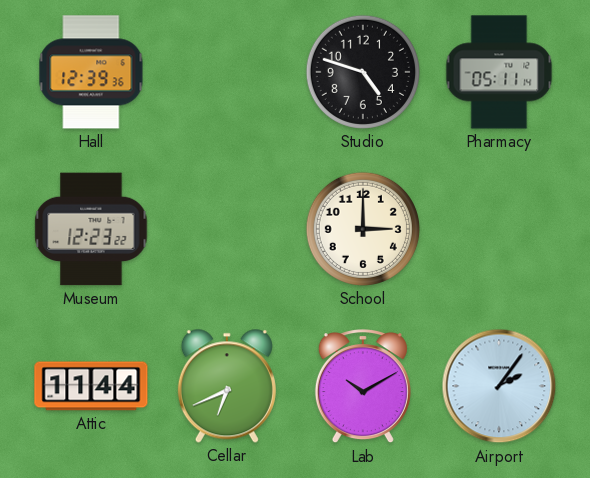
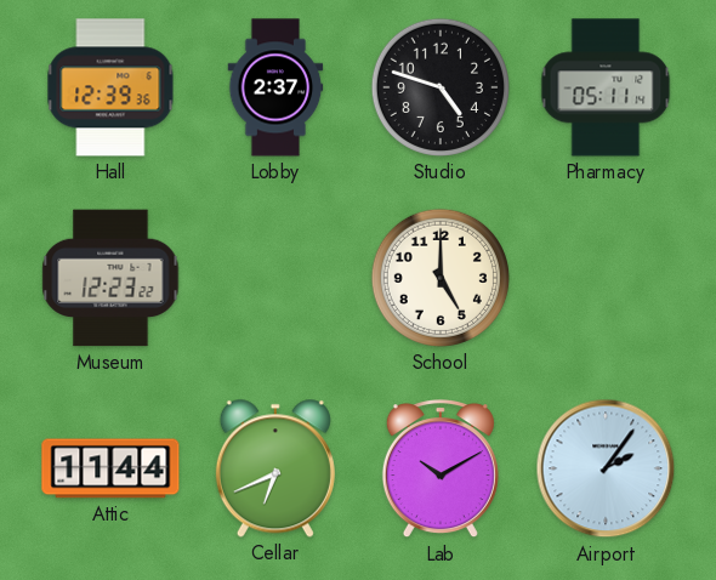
Lobby: none -> 2:37
School: 3:00 -> 5:00
